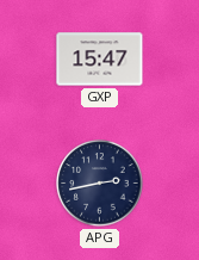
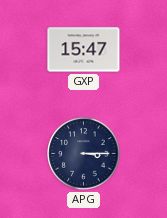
APG: 2:43 -> 3:15
